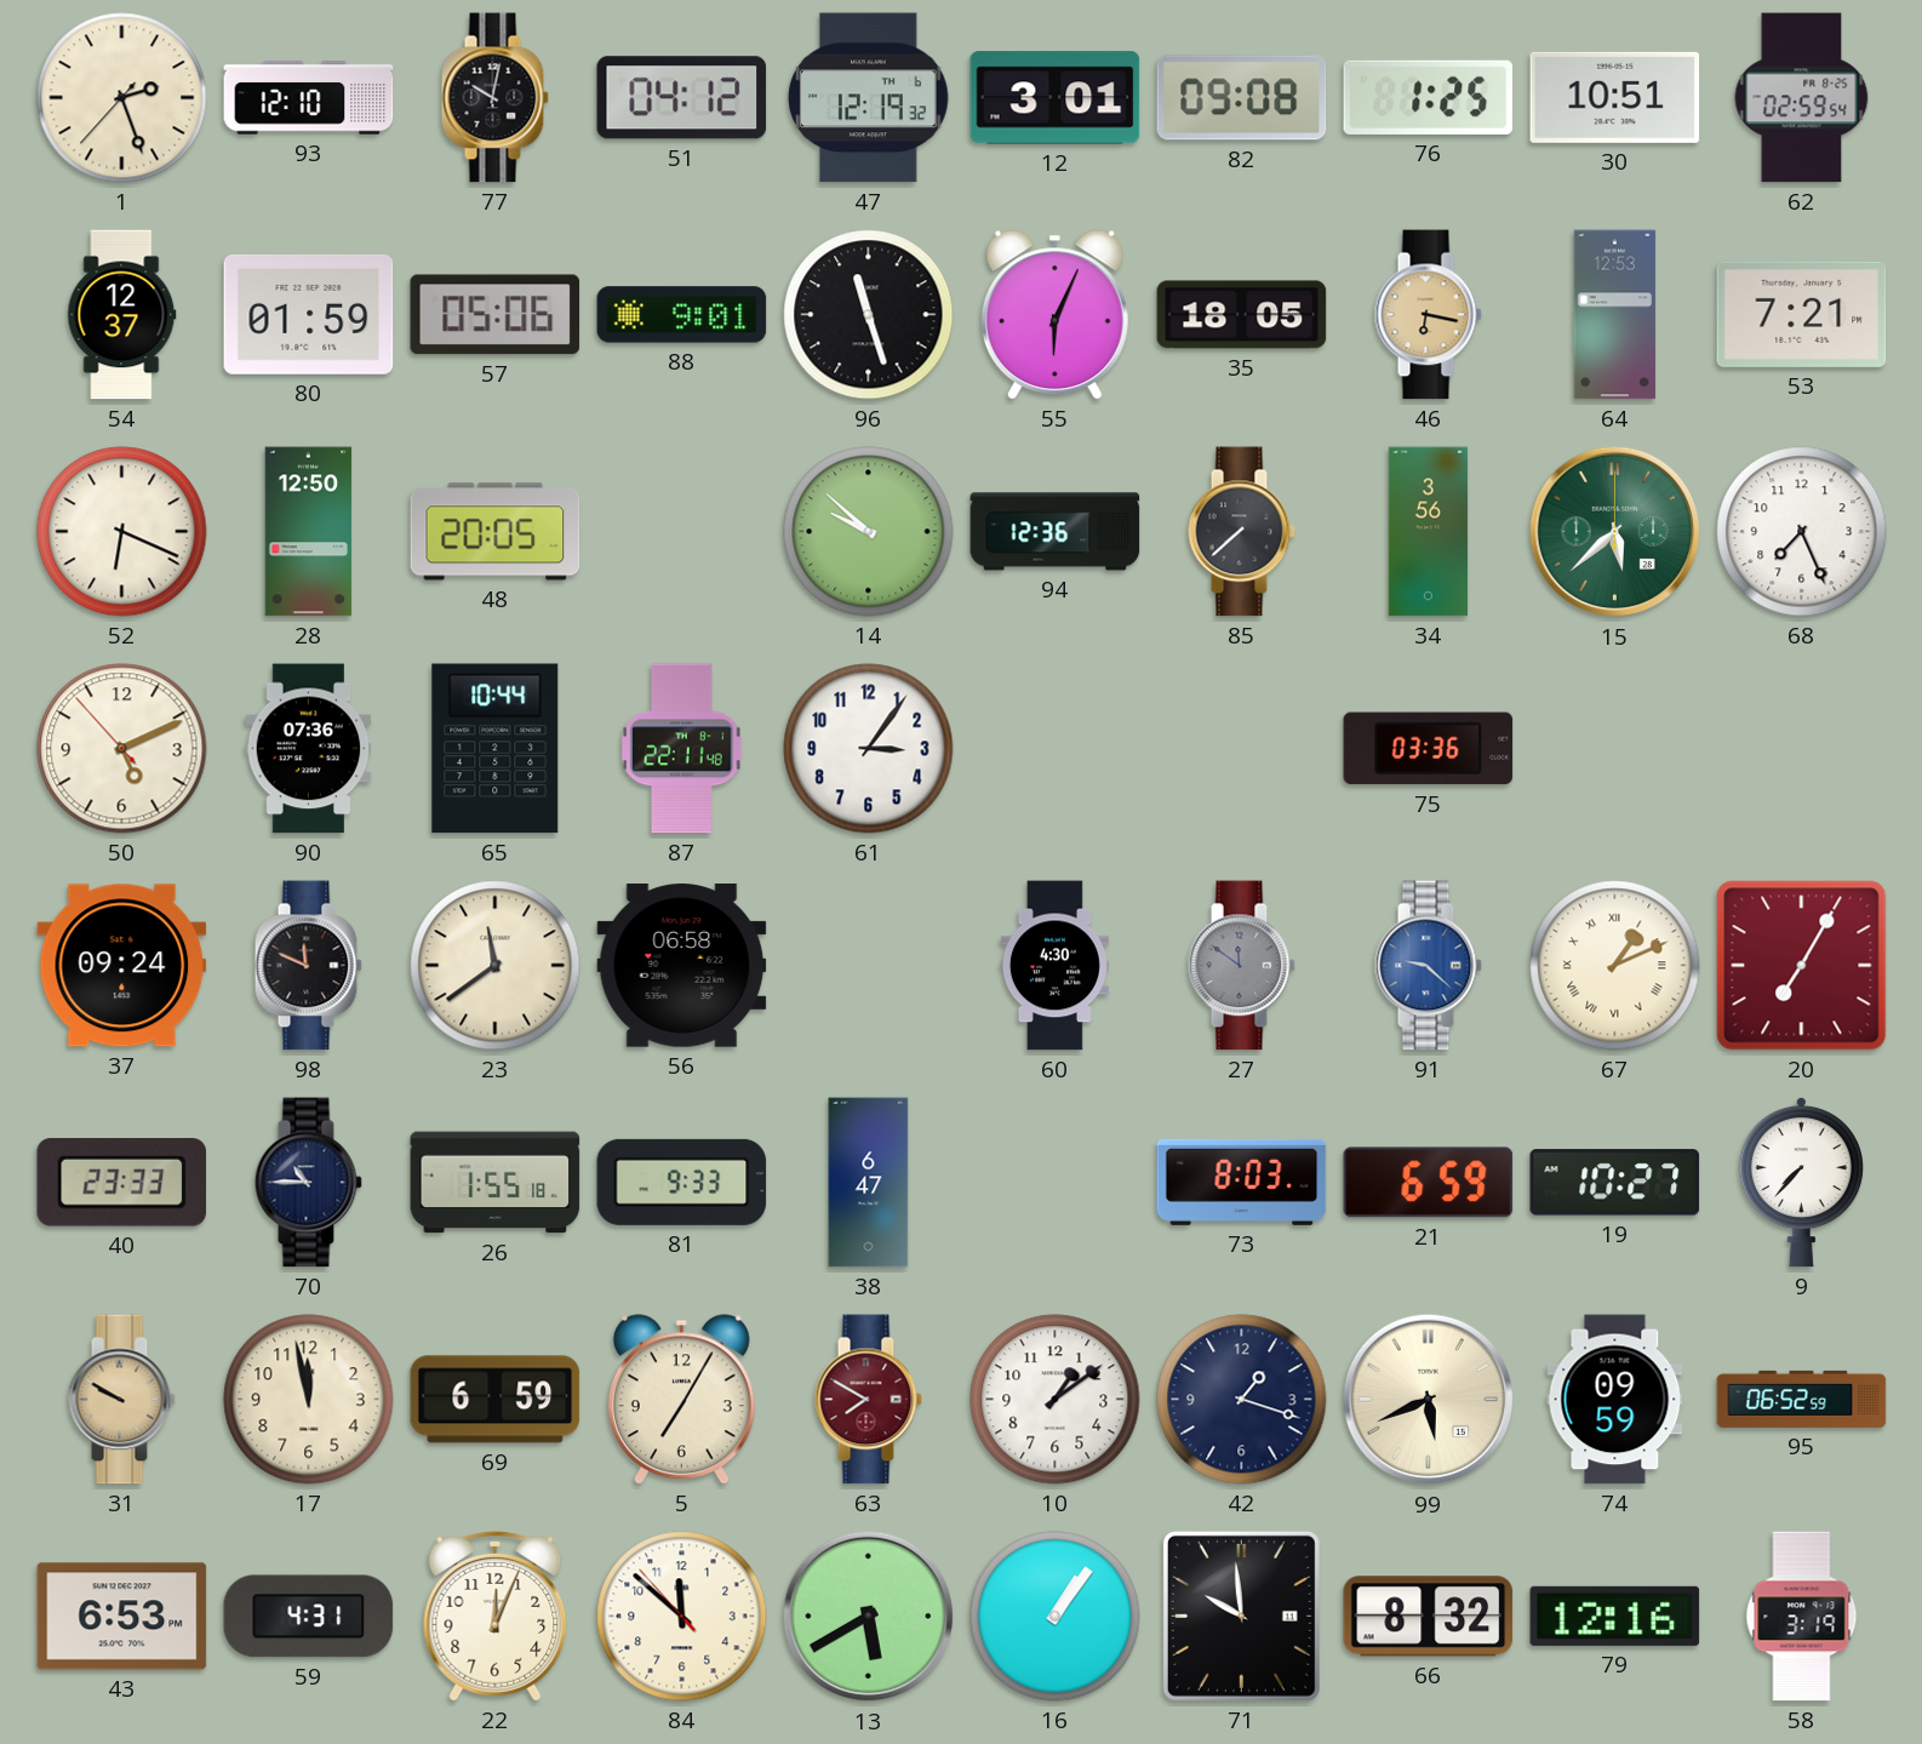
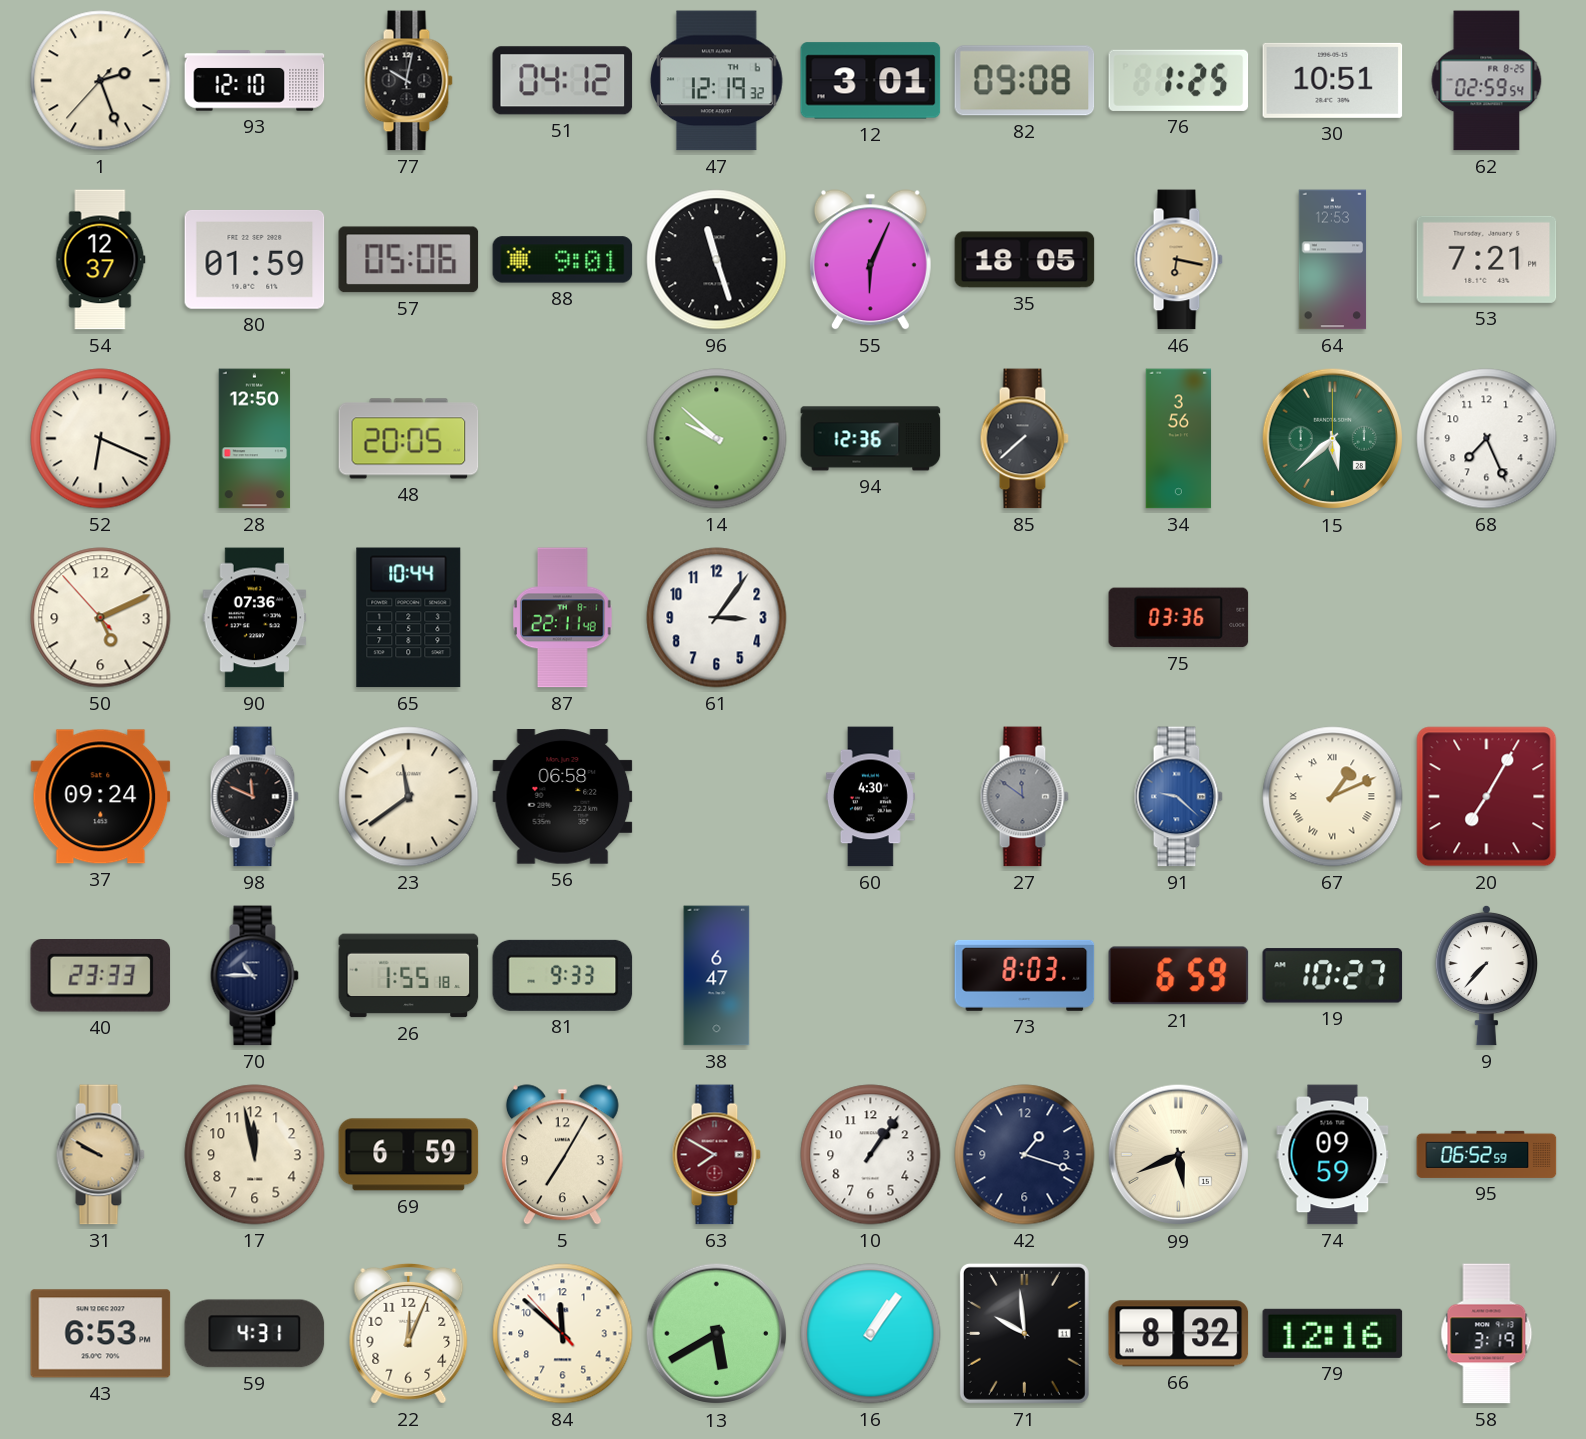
10: 1:09 -> 1:06
